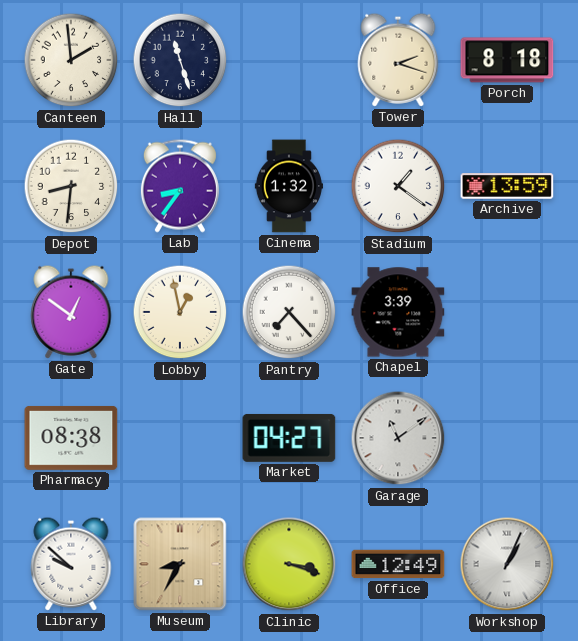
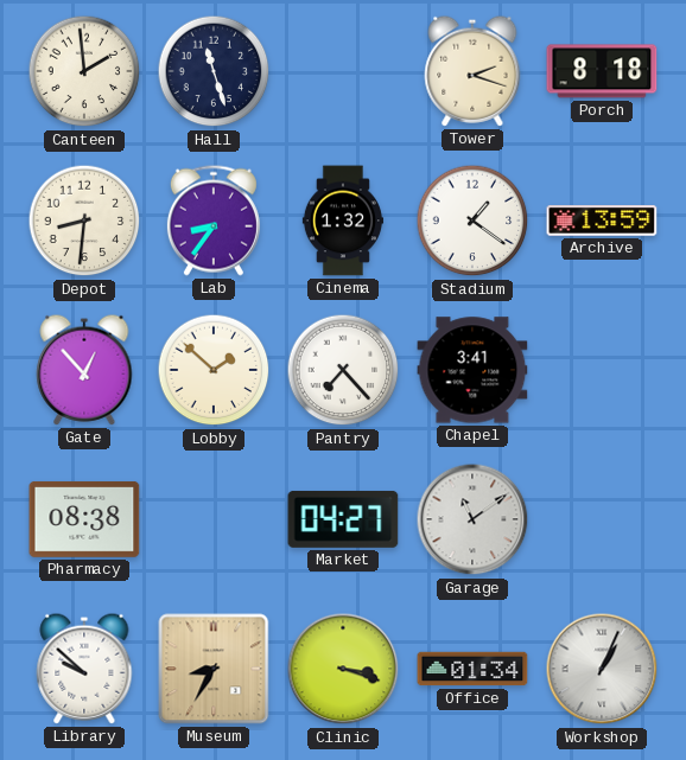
Gate: 12:51 -> 12:53
Lobby: 12:58 -> 1:52
Chapel: 3:39 -> 3:41
Office: 12:49 -> 01:34
